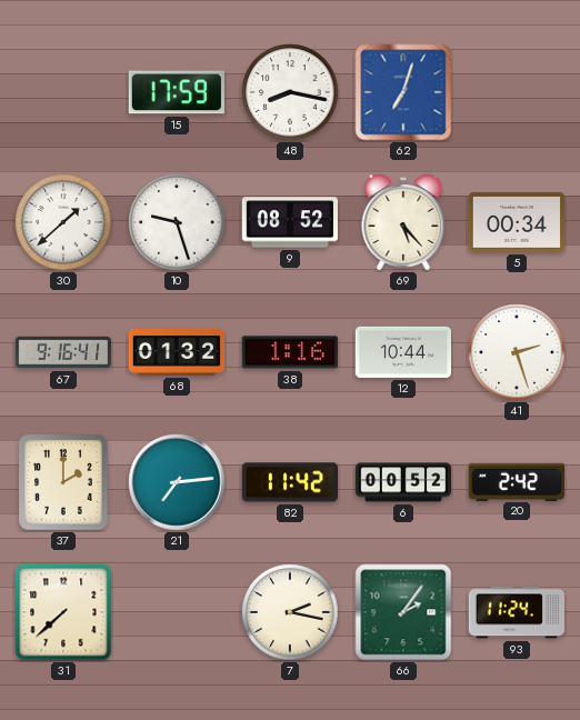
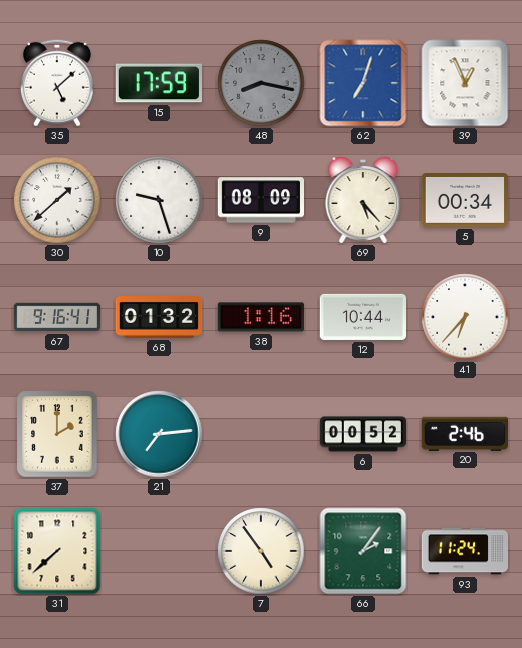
35: none -> 5:08
48 dial: white -> grey
39: none -> 12:56
9: 08:52 -> 08:09
41: 2:27 -> 6:37
82: 11:42 -> none
20: 2:42 -> 2:46
7: 2:17 -> 4:54
